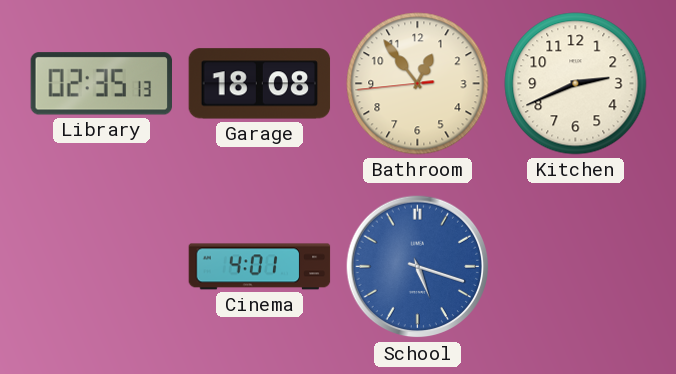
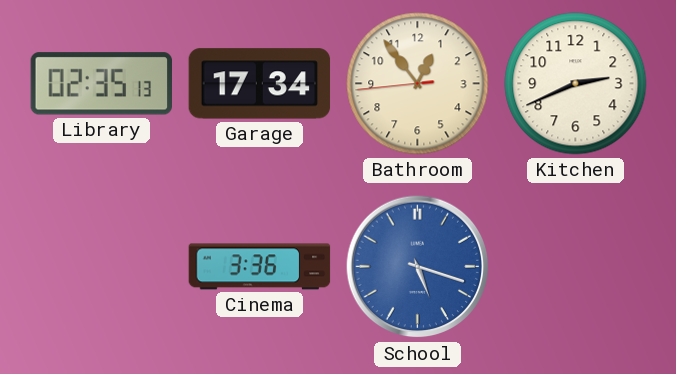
Garage: 18:08 -> 17:34
Cinema: 4:01 -> 3:36
